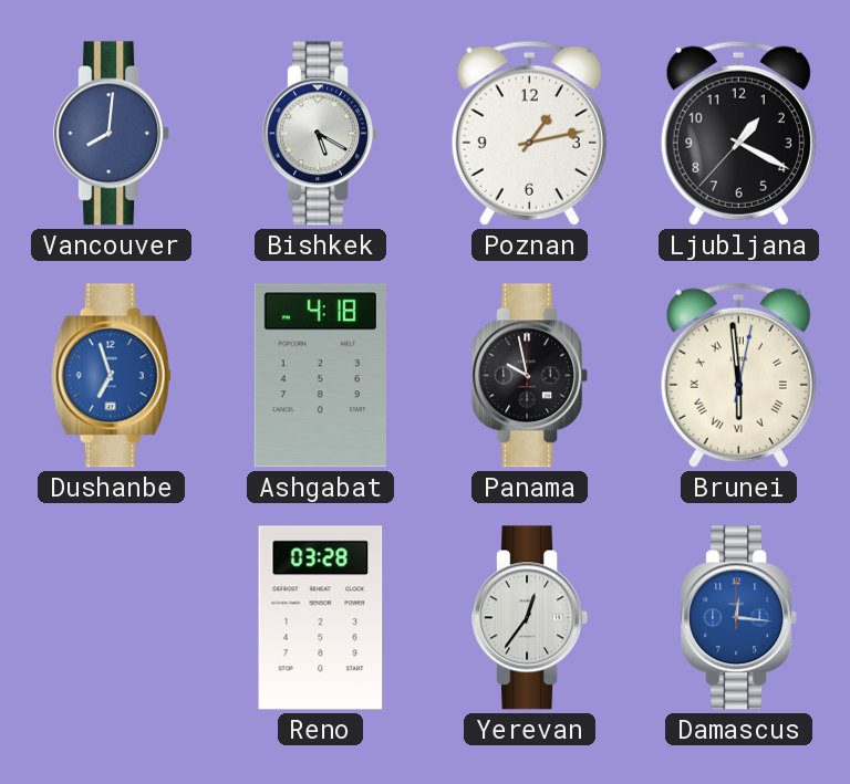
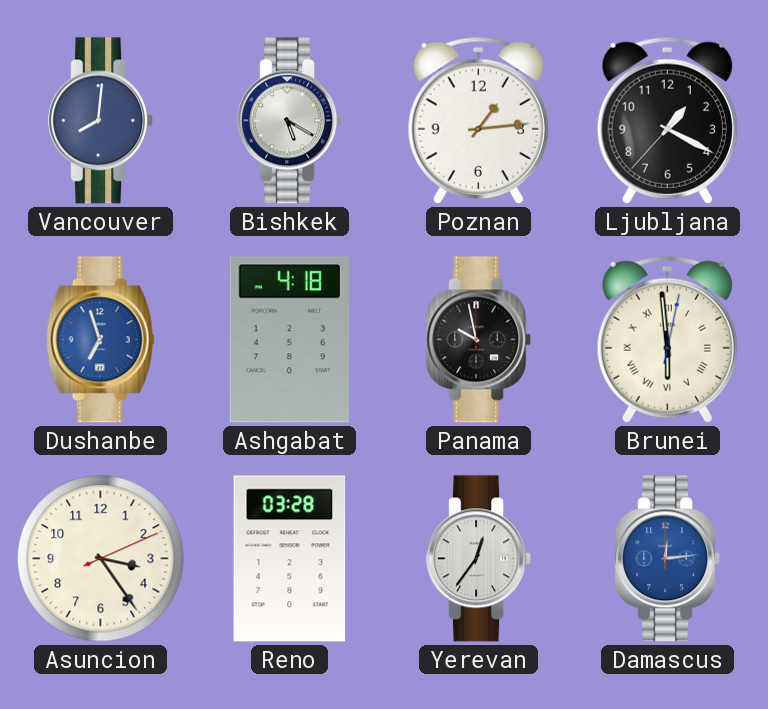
Poznan: 1:13 -> 1:14
Asuncion: none -> 3:24
Damascus: 12:16 -> 12:14
